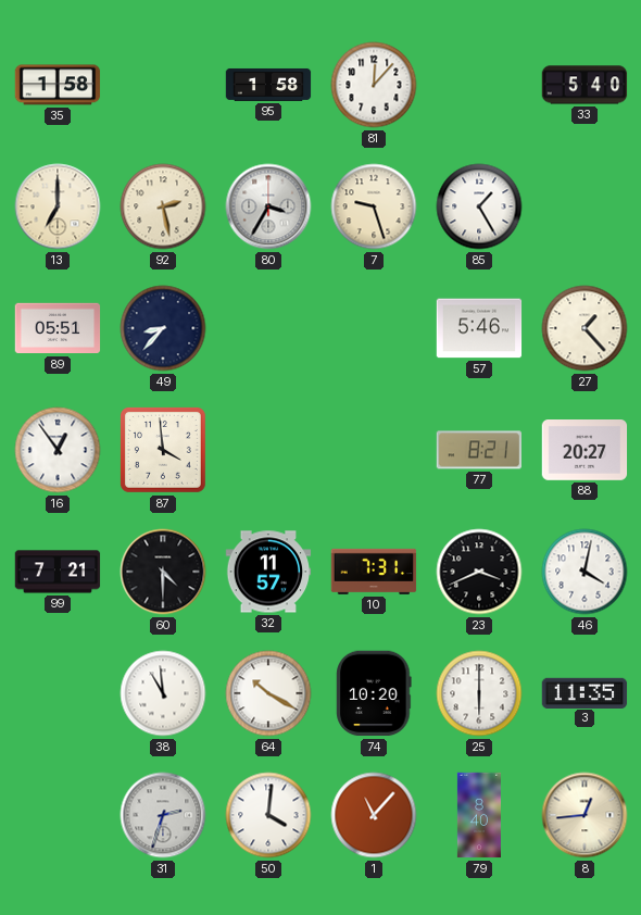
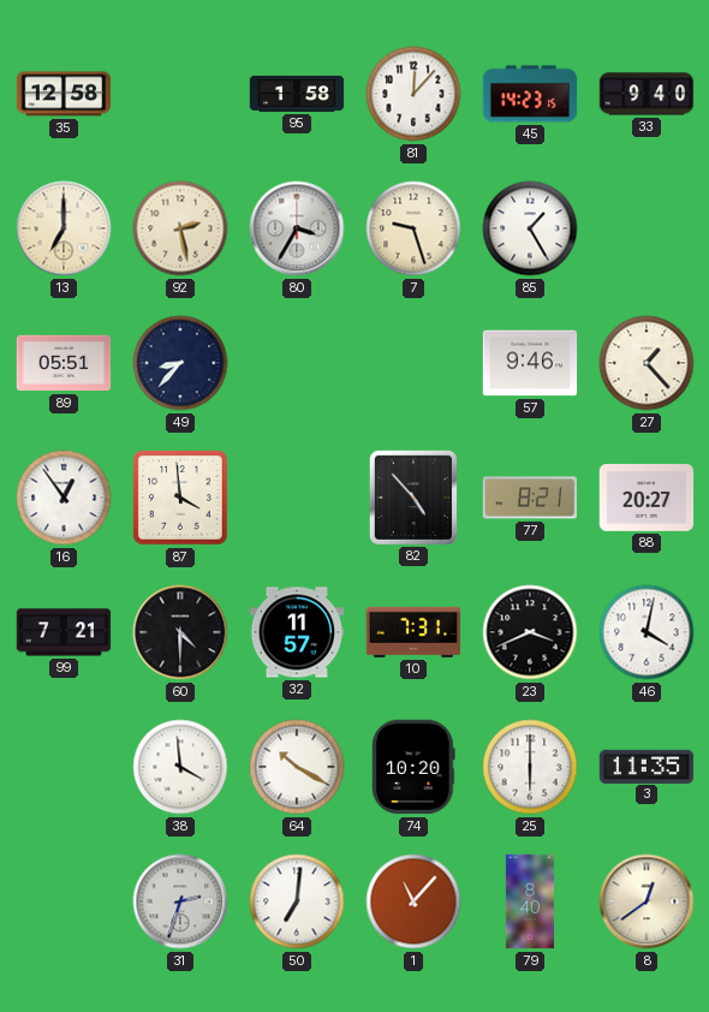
35: 1:58 -> 12:58
45: none -> 14:23
33: 5:40 -> 9:40
57: 5:46 -> 9:46
82: none -> 4:53
38: 10:59 -> 3:59
50: 4:01 -> 7:01
8: 12:44 -> 12:39
